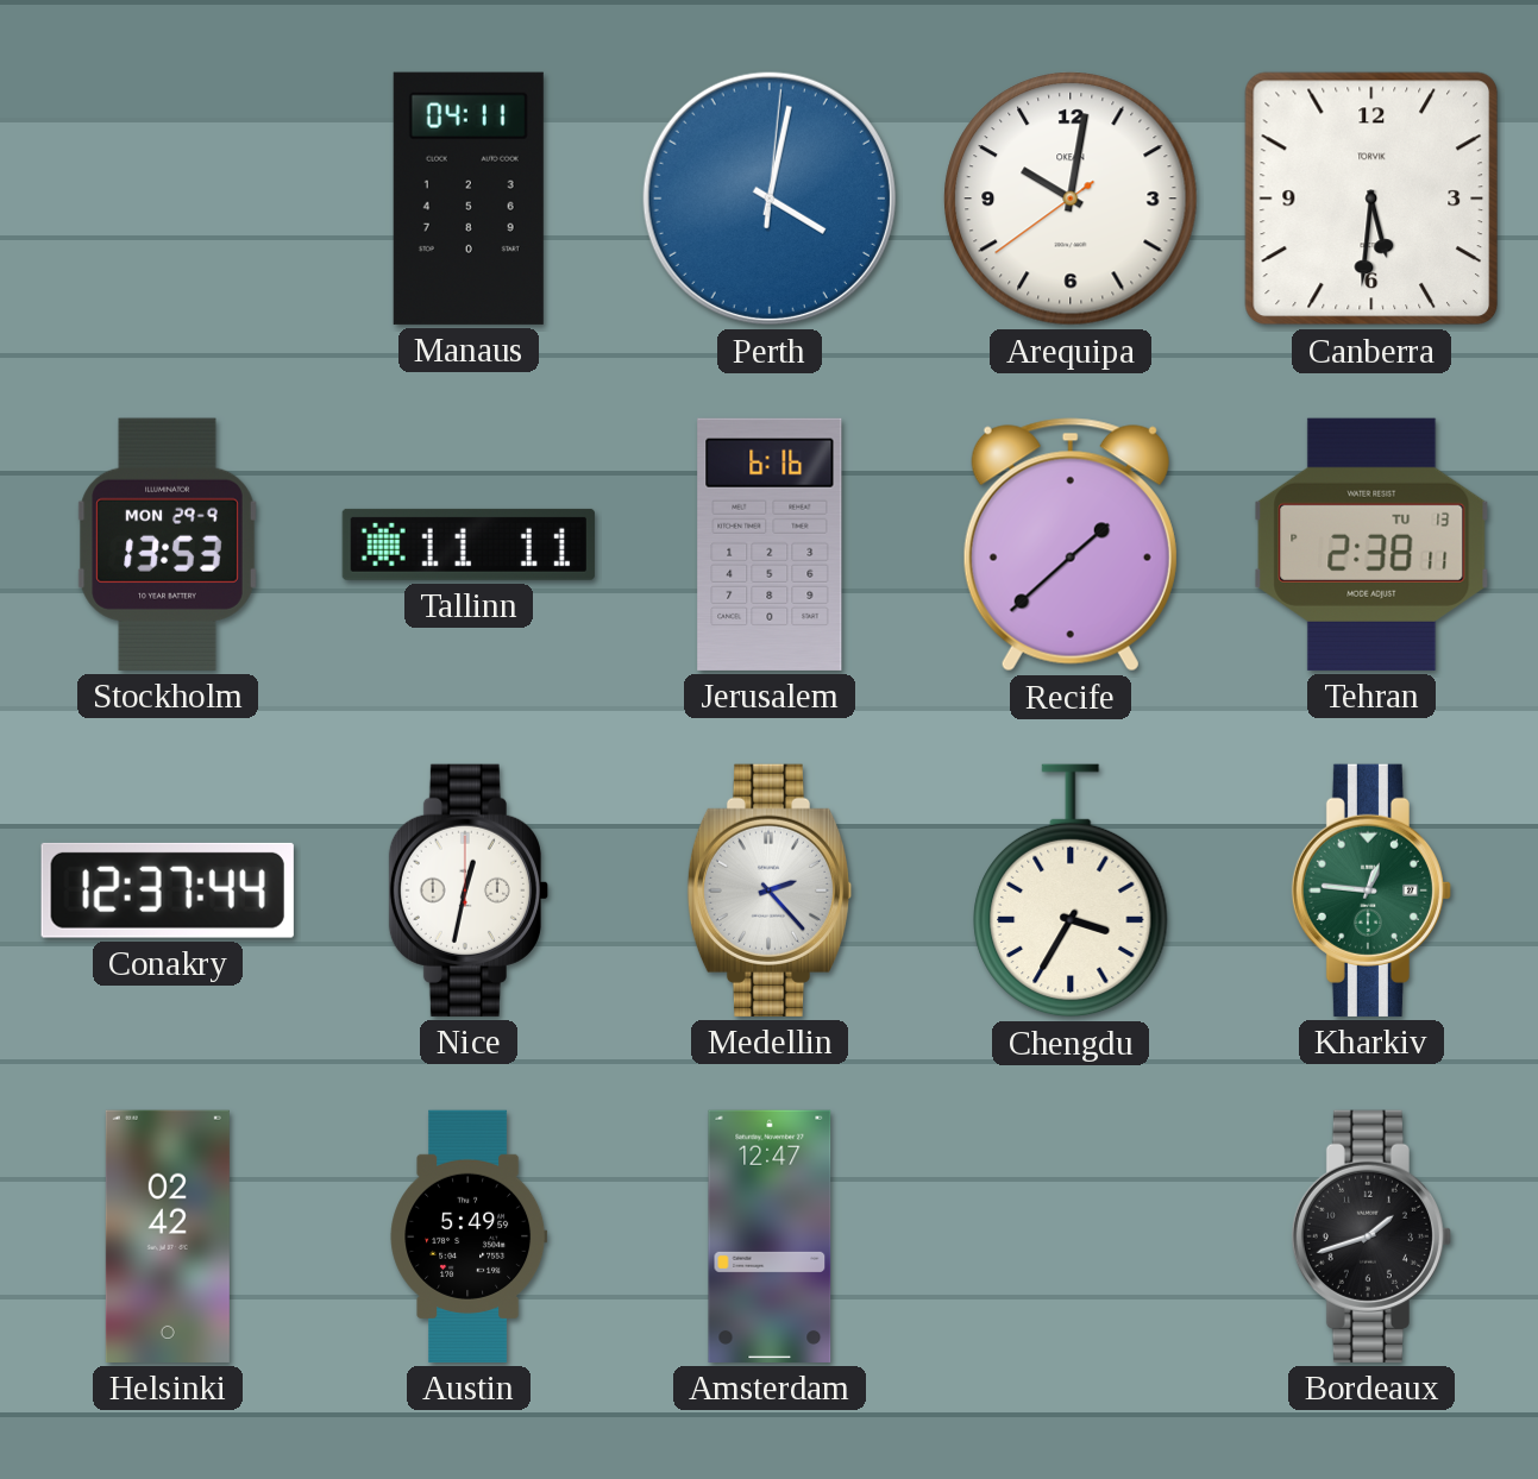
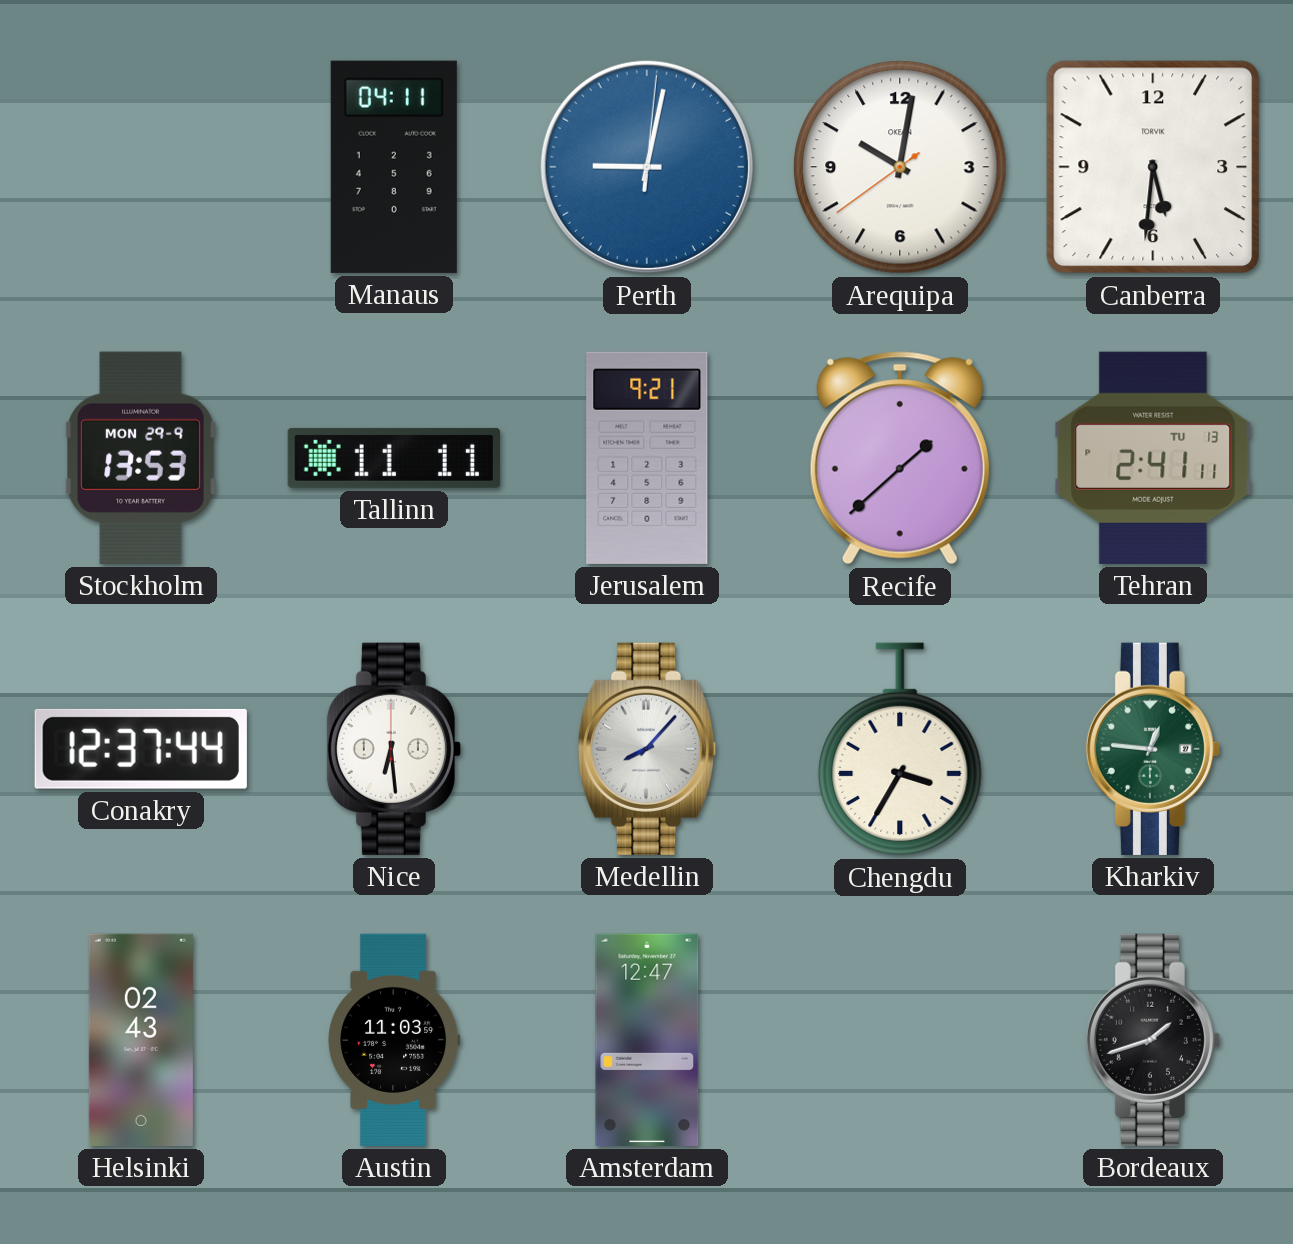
Perth: 4:02 -> 9:02
Jerusalem: 6:16 -> 9:21
Tehran: 2:38 -> 2:41
Nice: 12:32 -> 6:29
Medellin: 2:23 -> 8:07
Helsinki: 02:42 -> 02:43
Austin: 5:49 -> 11:03
